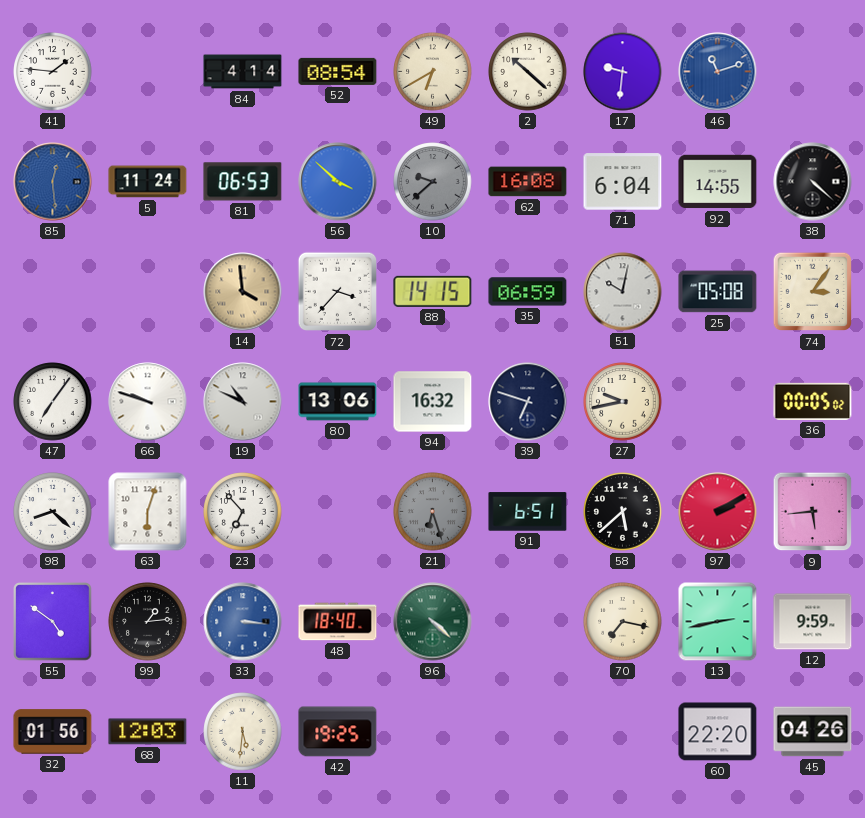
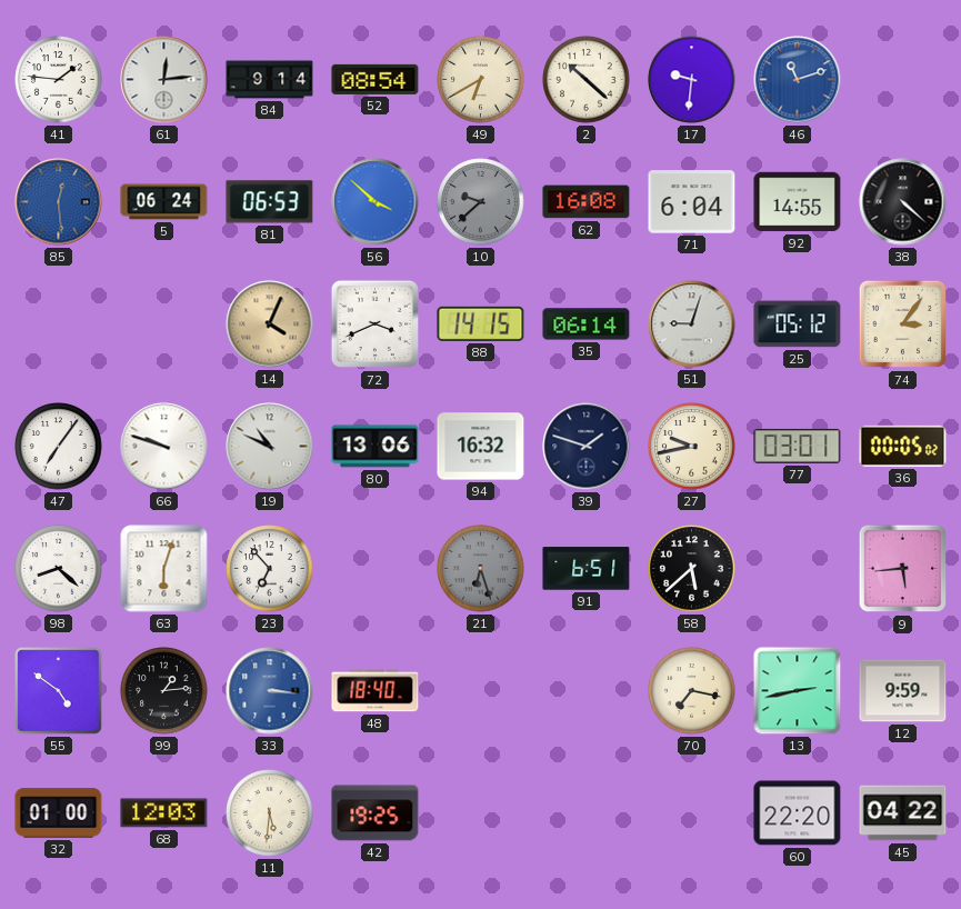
61: none -> 12:14
84: 4:14 -> 9:14
5: 11:24 -> 06:24
14: 3:59 -> 4:04
72: 3:37 -> 3:41
35: 06:59 -> 06:14
51: 10:02 -> 9:03
25: 05:08 -> 05:12
39: 6:48 -> 1:48
77: none -> 03:01
97: 2:10 -> none
96: 4:22 -> none
32: 01:56 -> 01:00
45: 04:26 -> 04:22
